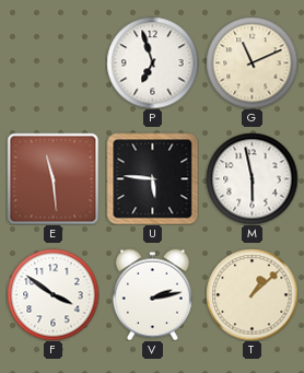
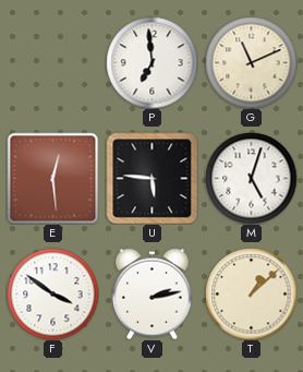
P: 6:57 -> 6:59
E: 11:29 -> 12:29
M: 5:58 -> 5:03
